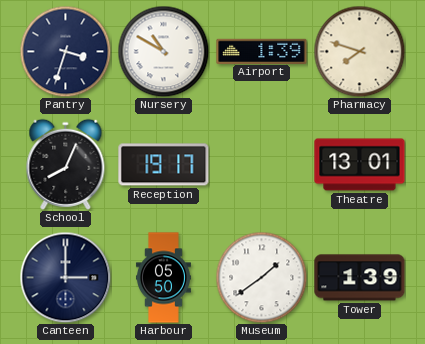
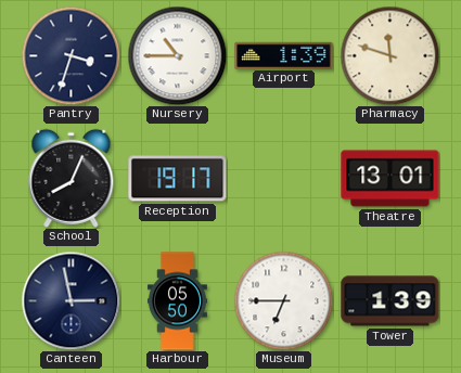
Nursery: 10:50 -> 10:45
Pharmacy: 7:48 -> 11:48
Canteen: 3:00 -> 2:58
Museum: 1:39 -> 6:45
